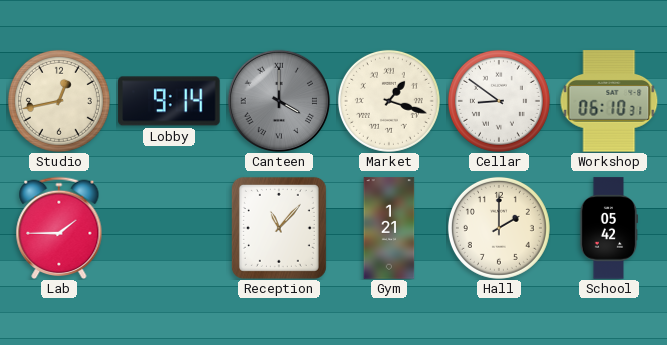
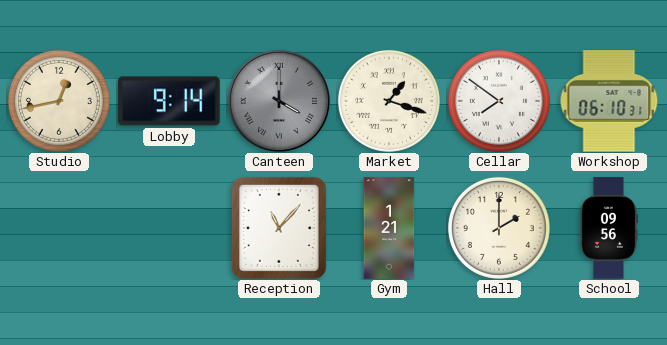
Cellar: 8:51 -> 7:51
Lab: 1:45 -> none
School: 05:42 -> 09:56
